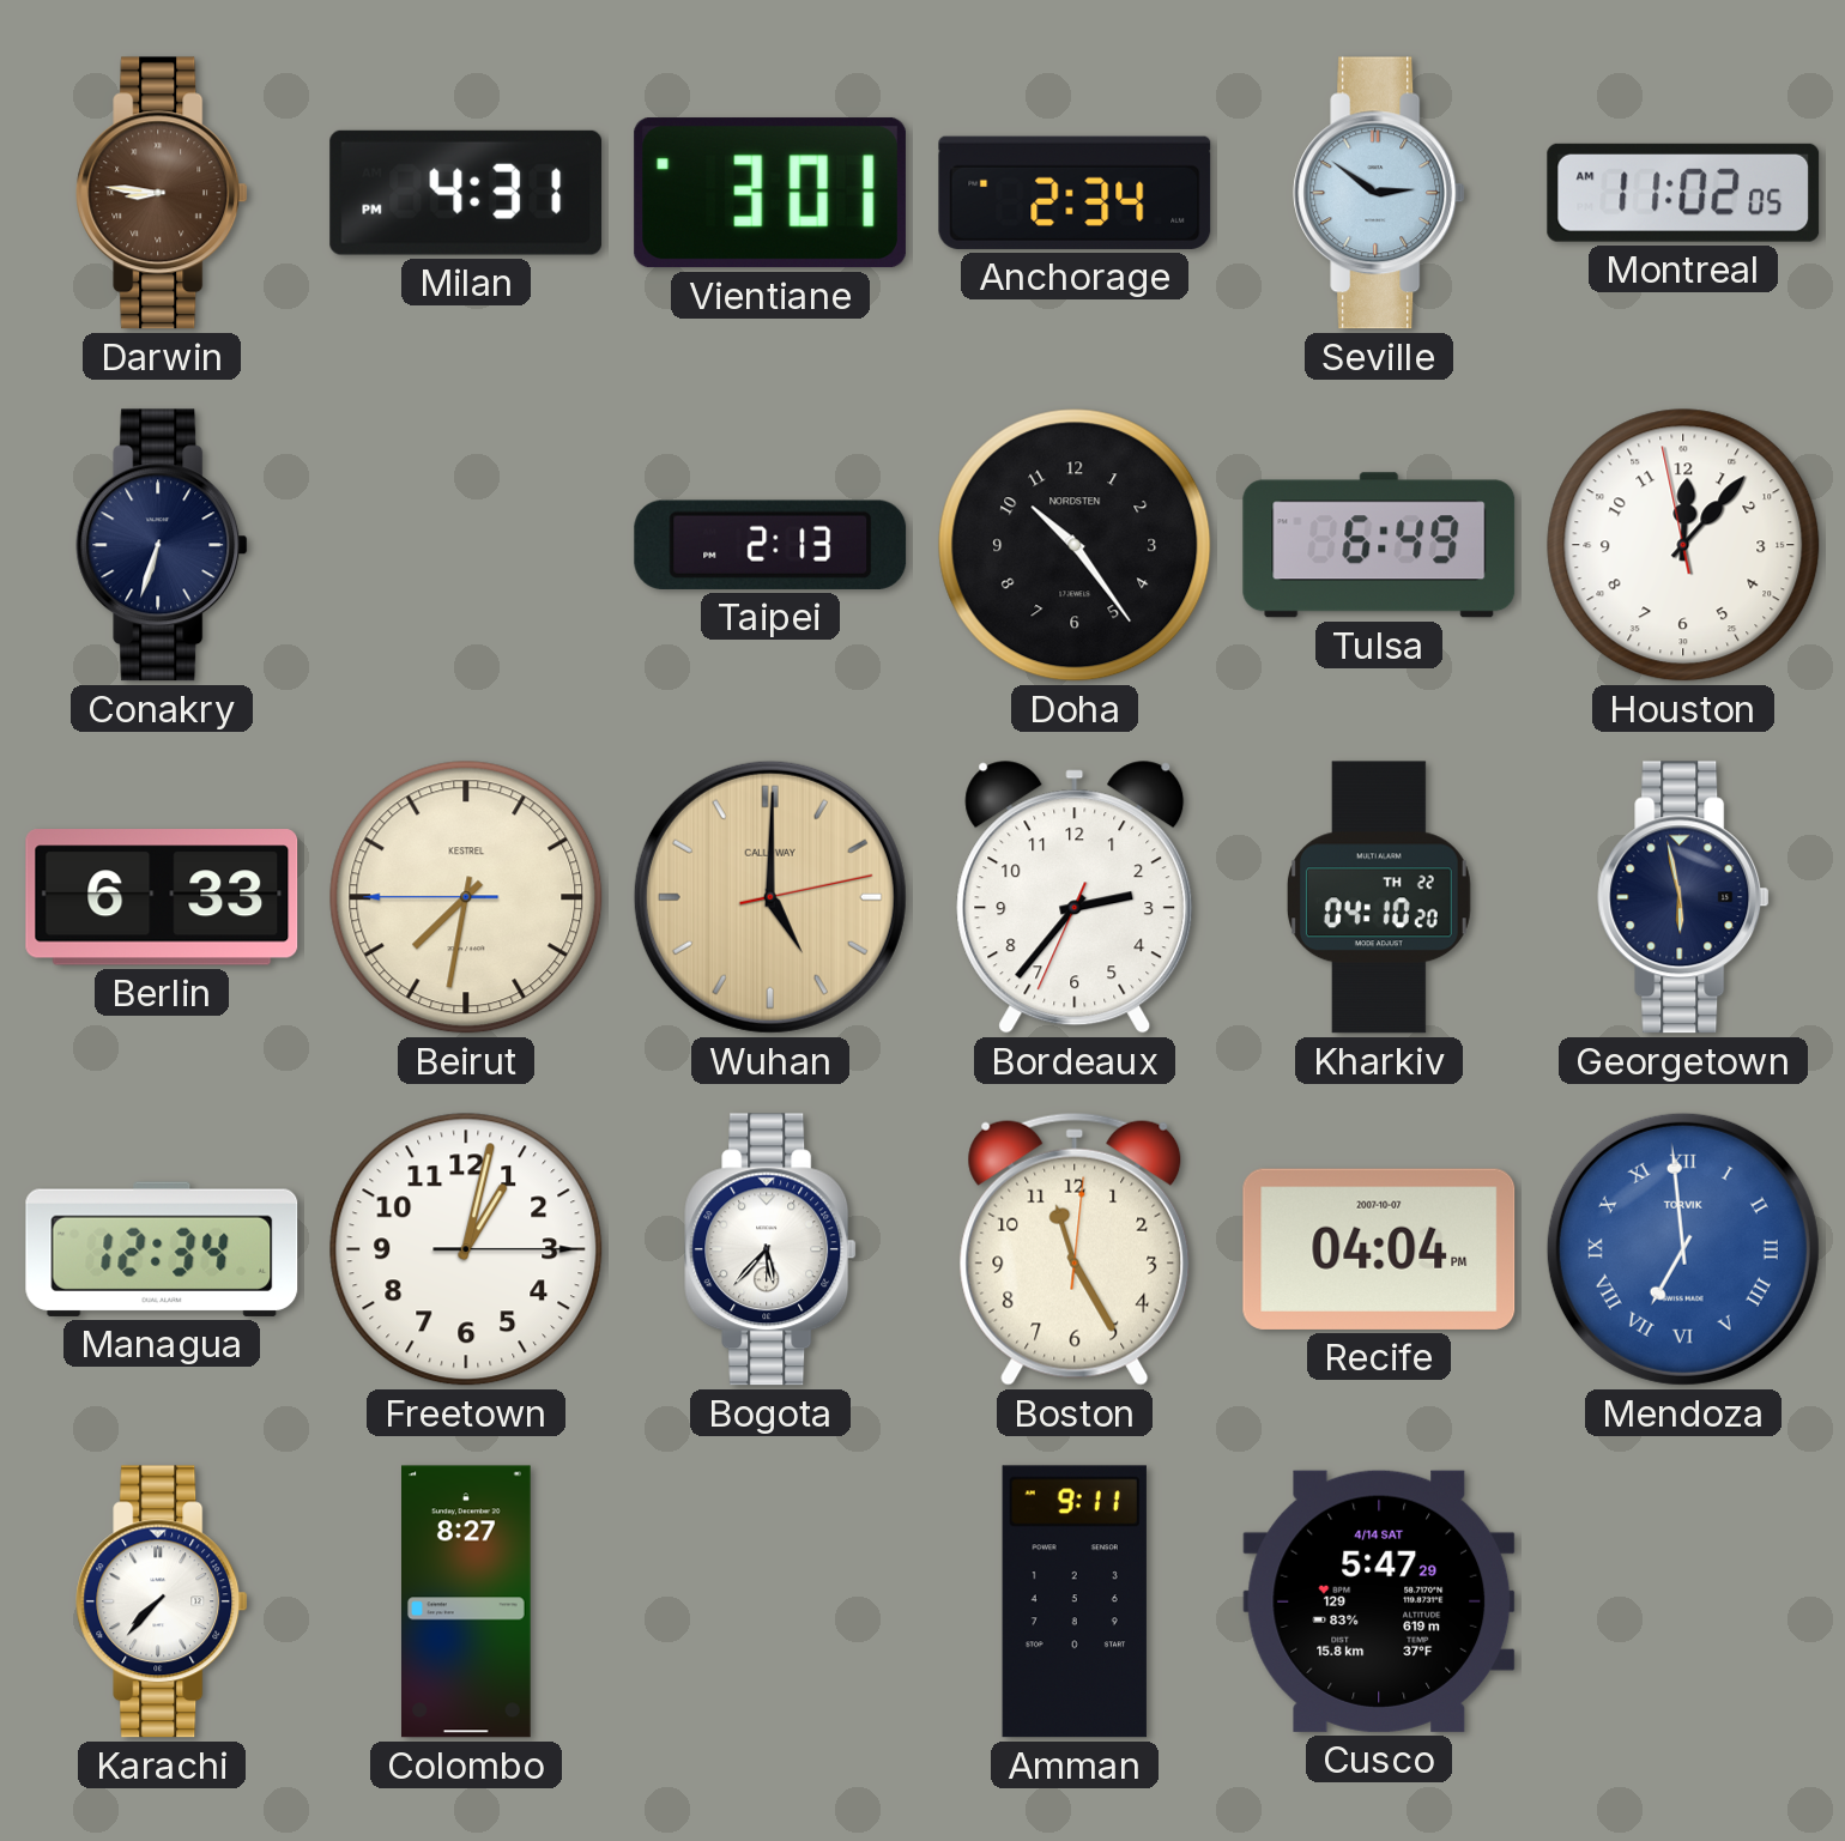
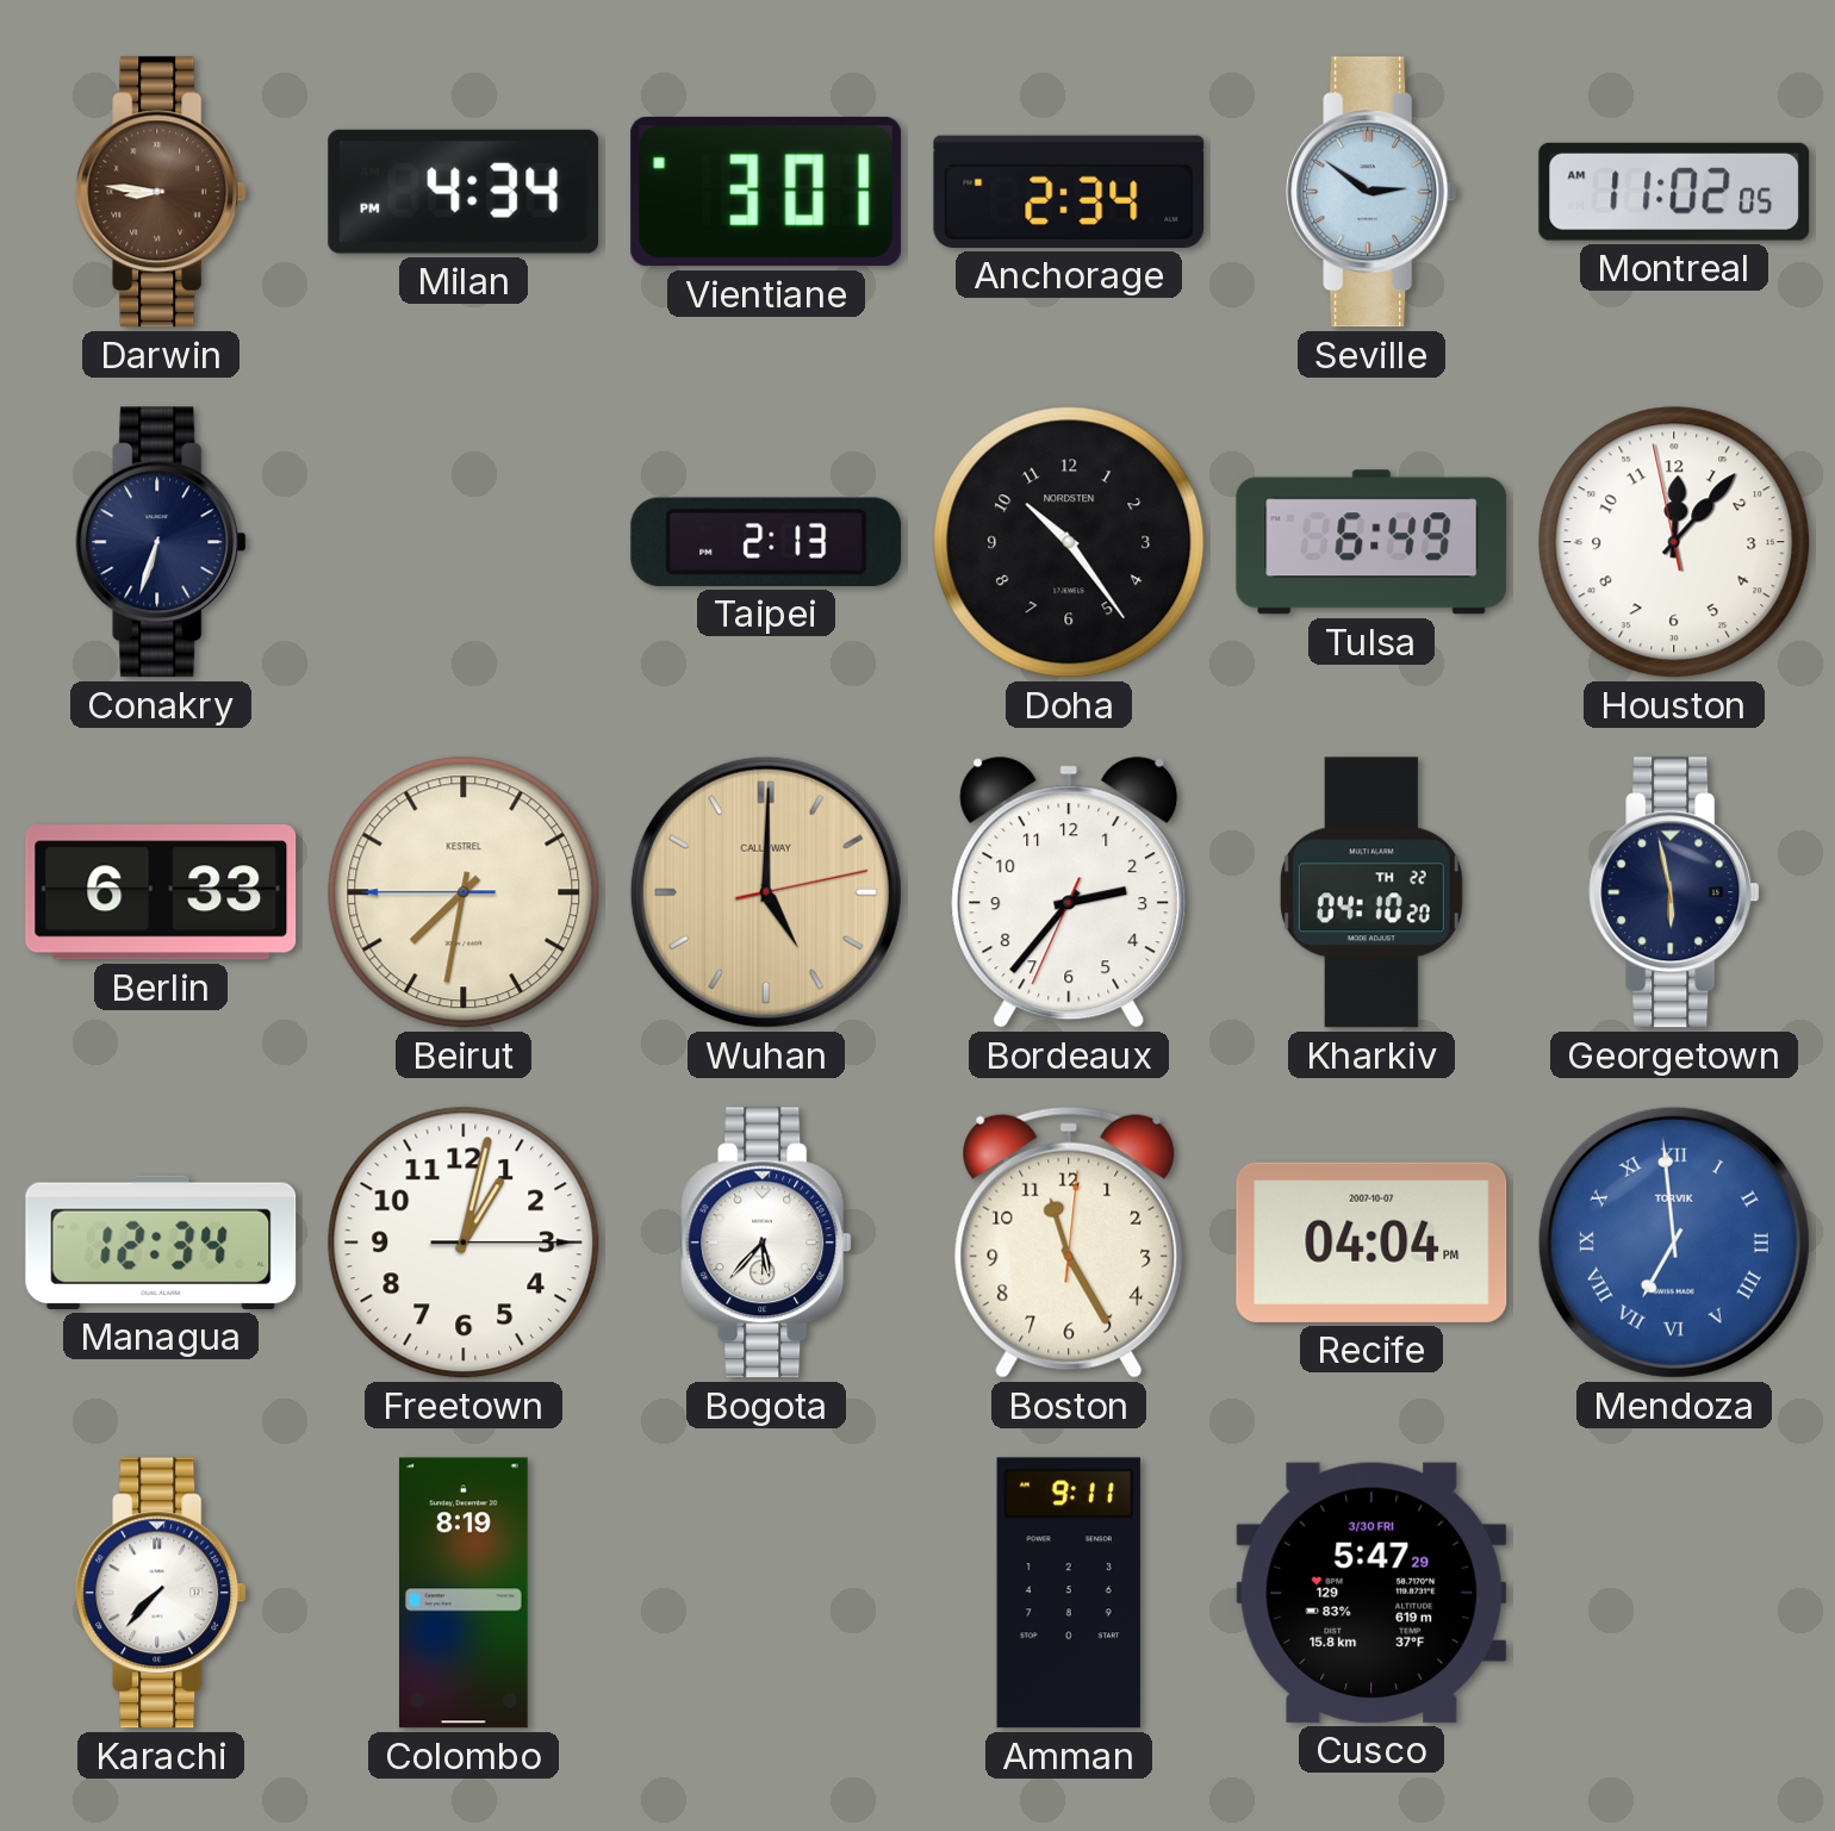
Milan: 4:31 -> 4:34
Colombo: 8:27 -> 8:19
Cusco date: 4/14 SAT -> 3/30 FRI
